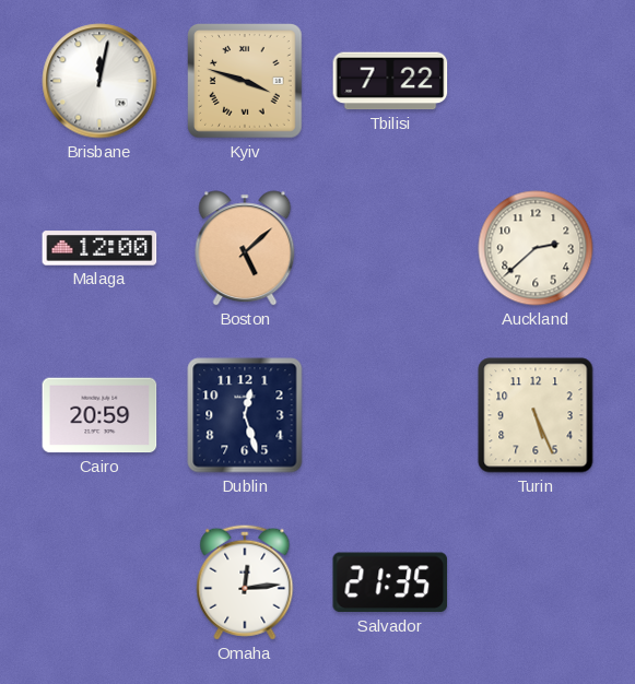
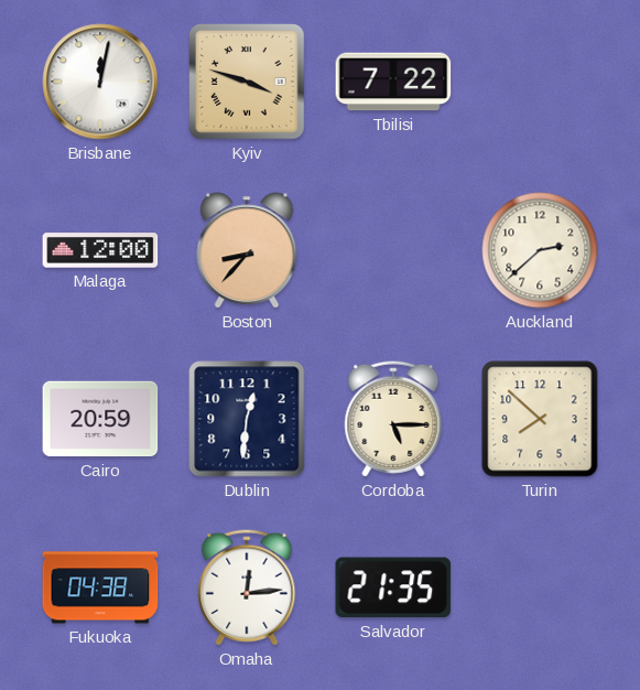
Boston: 5:08 -> 8:37
Dublin: 12:27 -> 12:31
Cordoba: none -> 5:15
Turin: 5:26 -> 7:52
Fukuoka: none -> 04:38
